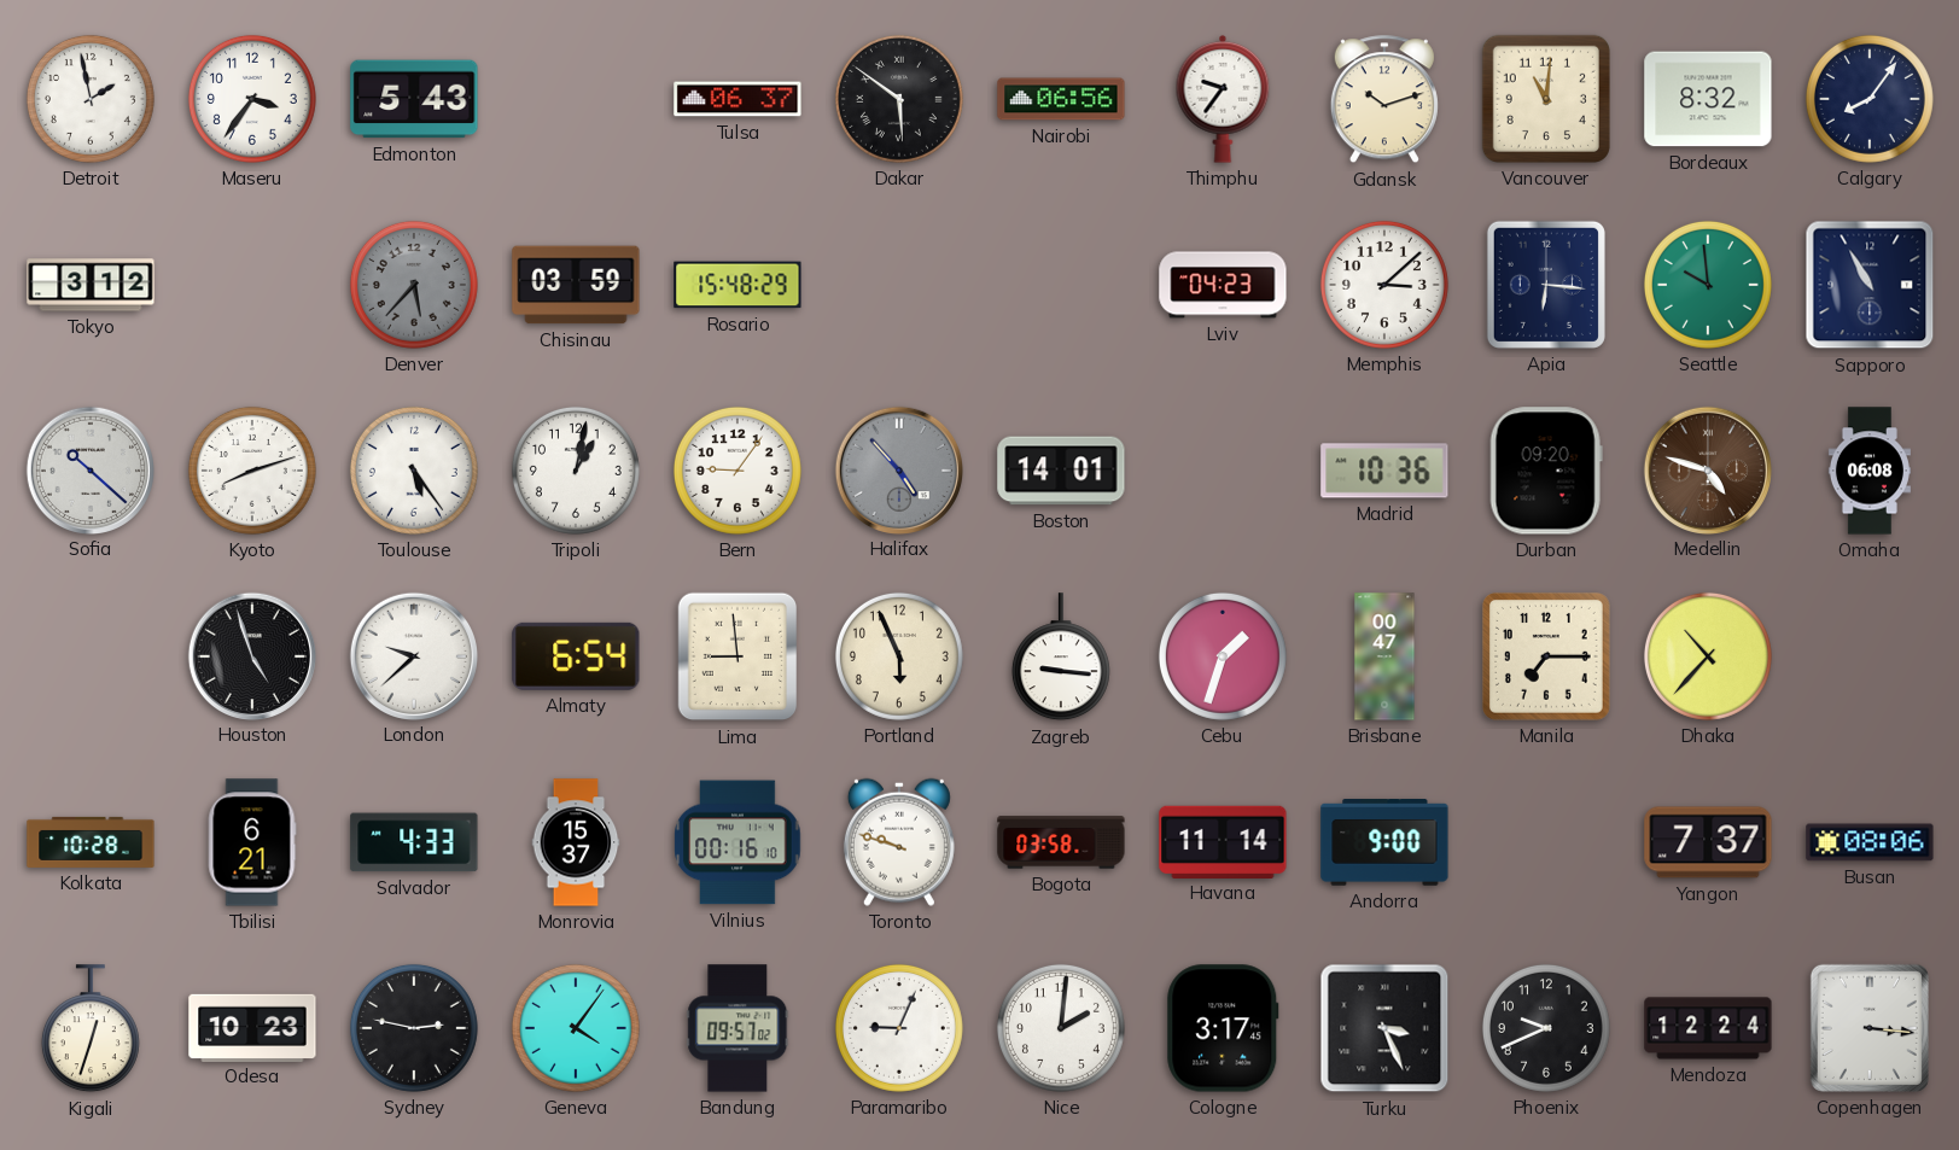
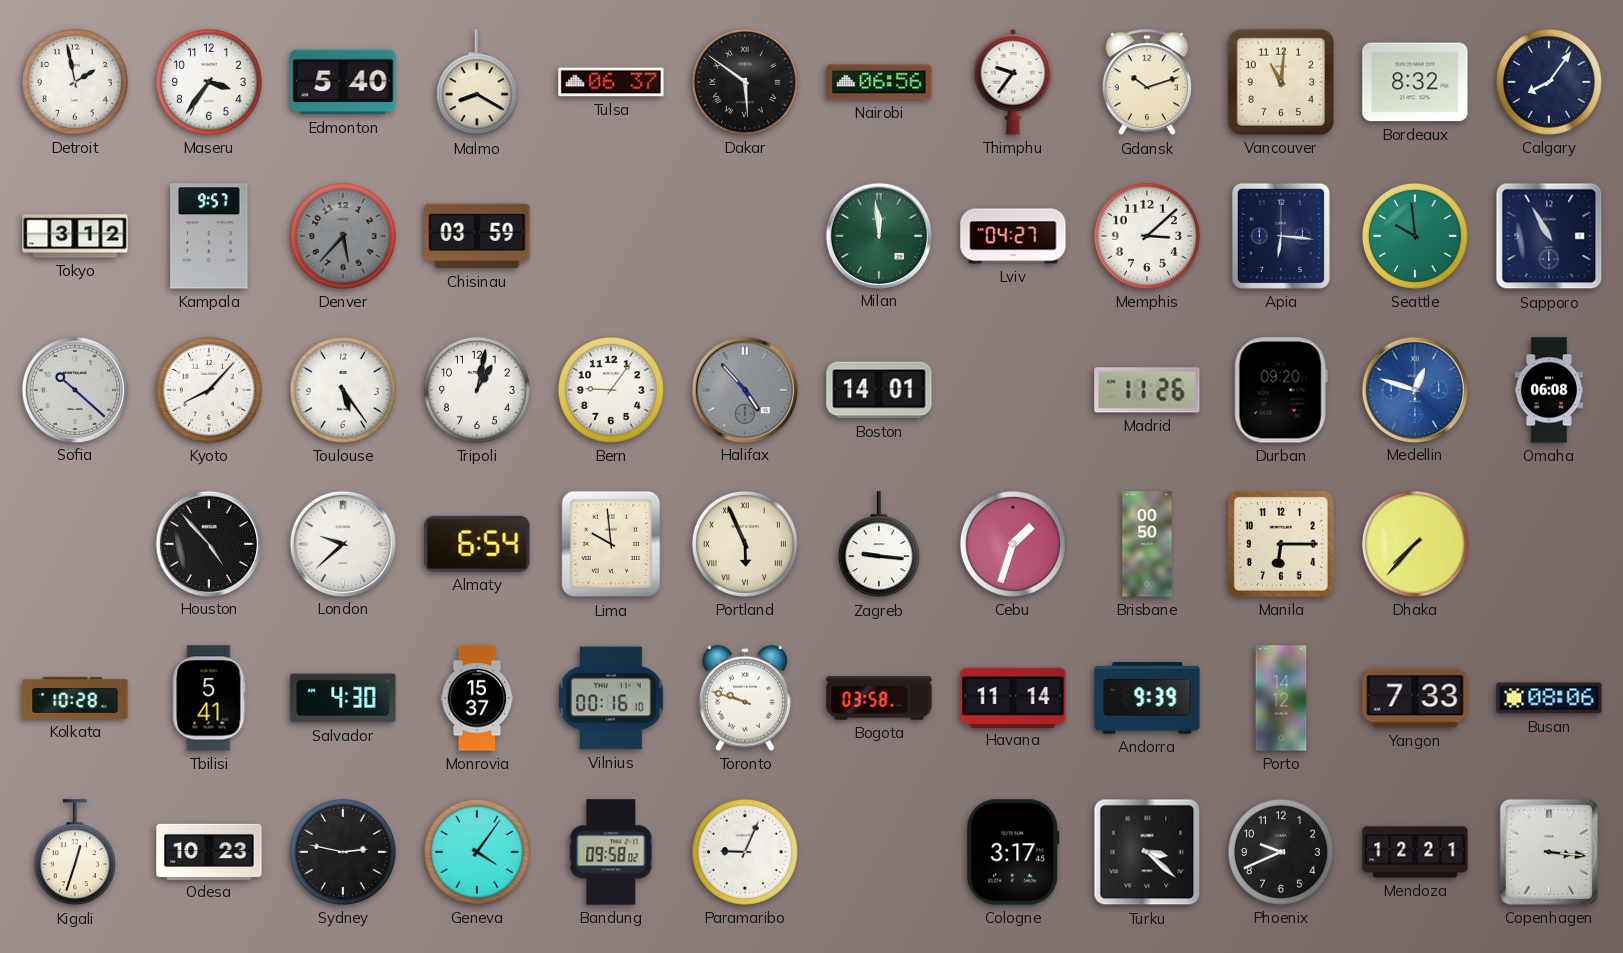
Edmonton: 5:43 -> 5:40
Malmo: none -> 8:20
Kampala: none -> 9:57
Rosario: 15:48 -> none
Milan: none -> 11:59
Lviv: 04:23 -> 04:27
Kyoto: 8:12 -> 8:07
Madrid: 10:36 -> 11:26
Medellin: 4:48 -> 12:48
Medellin dial: brown -> blue
Houston: 4:57 -> 4:53
Lima: 8:59 -> 9:59
Portland numerals: Arabic -> Roman
Brisbane: 00:47 -> 00:50
Manila: 7:15 -> 6:15
Dhaka: 10:37 -> 7:37
Tbilisi: 6:21 -> 5:41
Salvador: 4:33 -> 4:30
Andorra: 9:00 -> 9:39
Porto: none -> 14:12
Yangon: 7:37 -> 7:33
Bandung: 09:57 -> 09:58
Nice: 2:01 -> none
Turku: 3:26 -> 3:22
Mendoza: 12:24 -> 12:21
